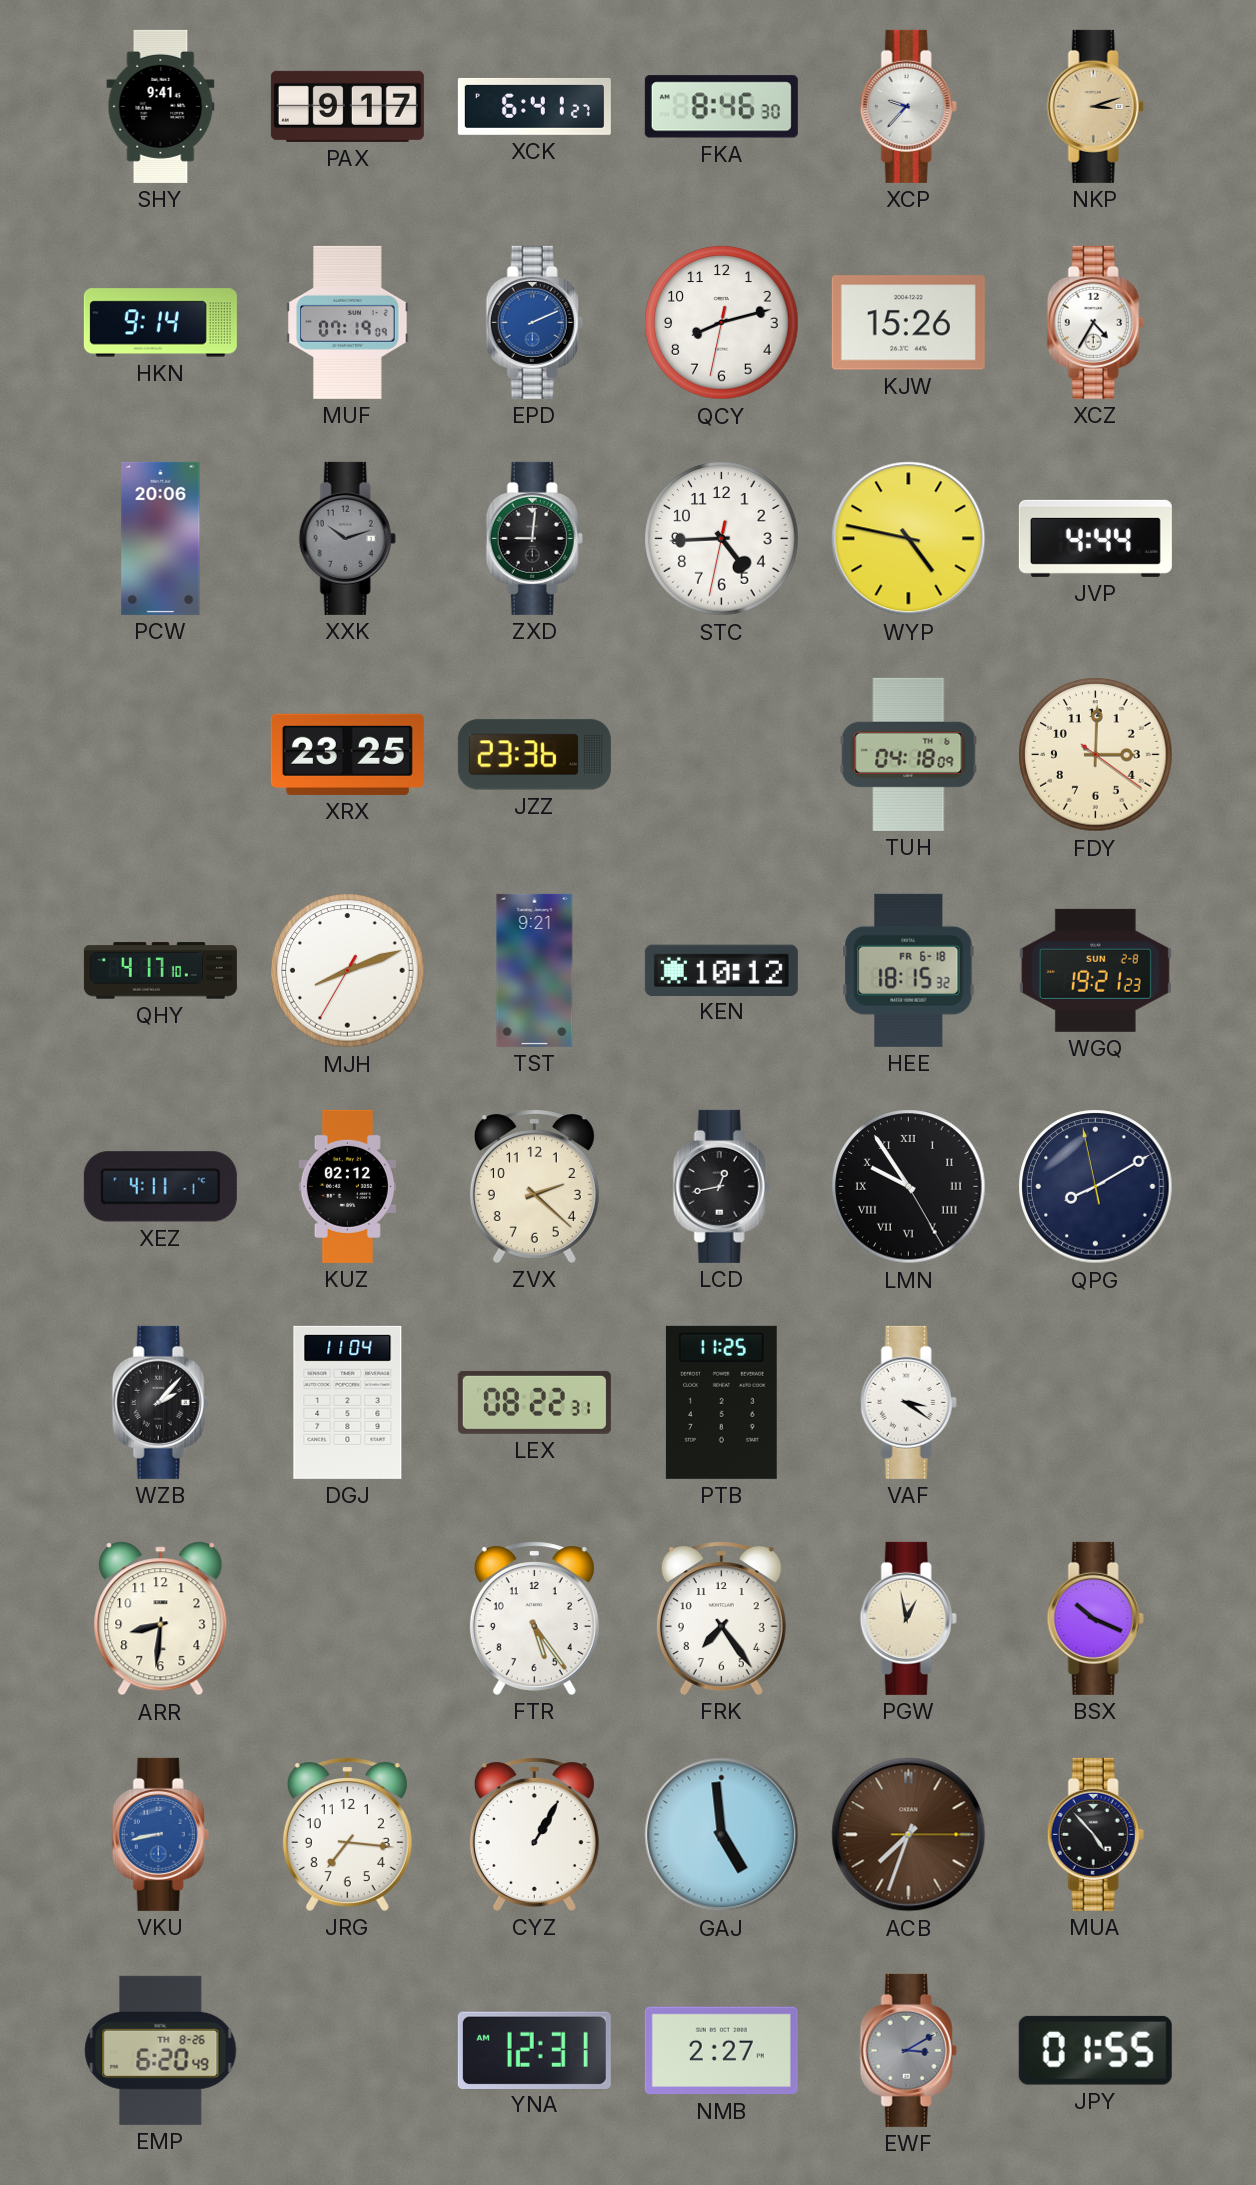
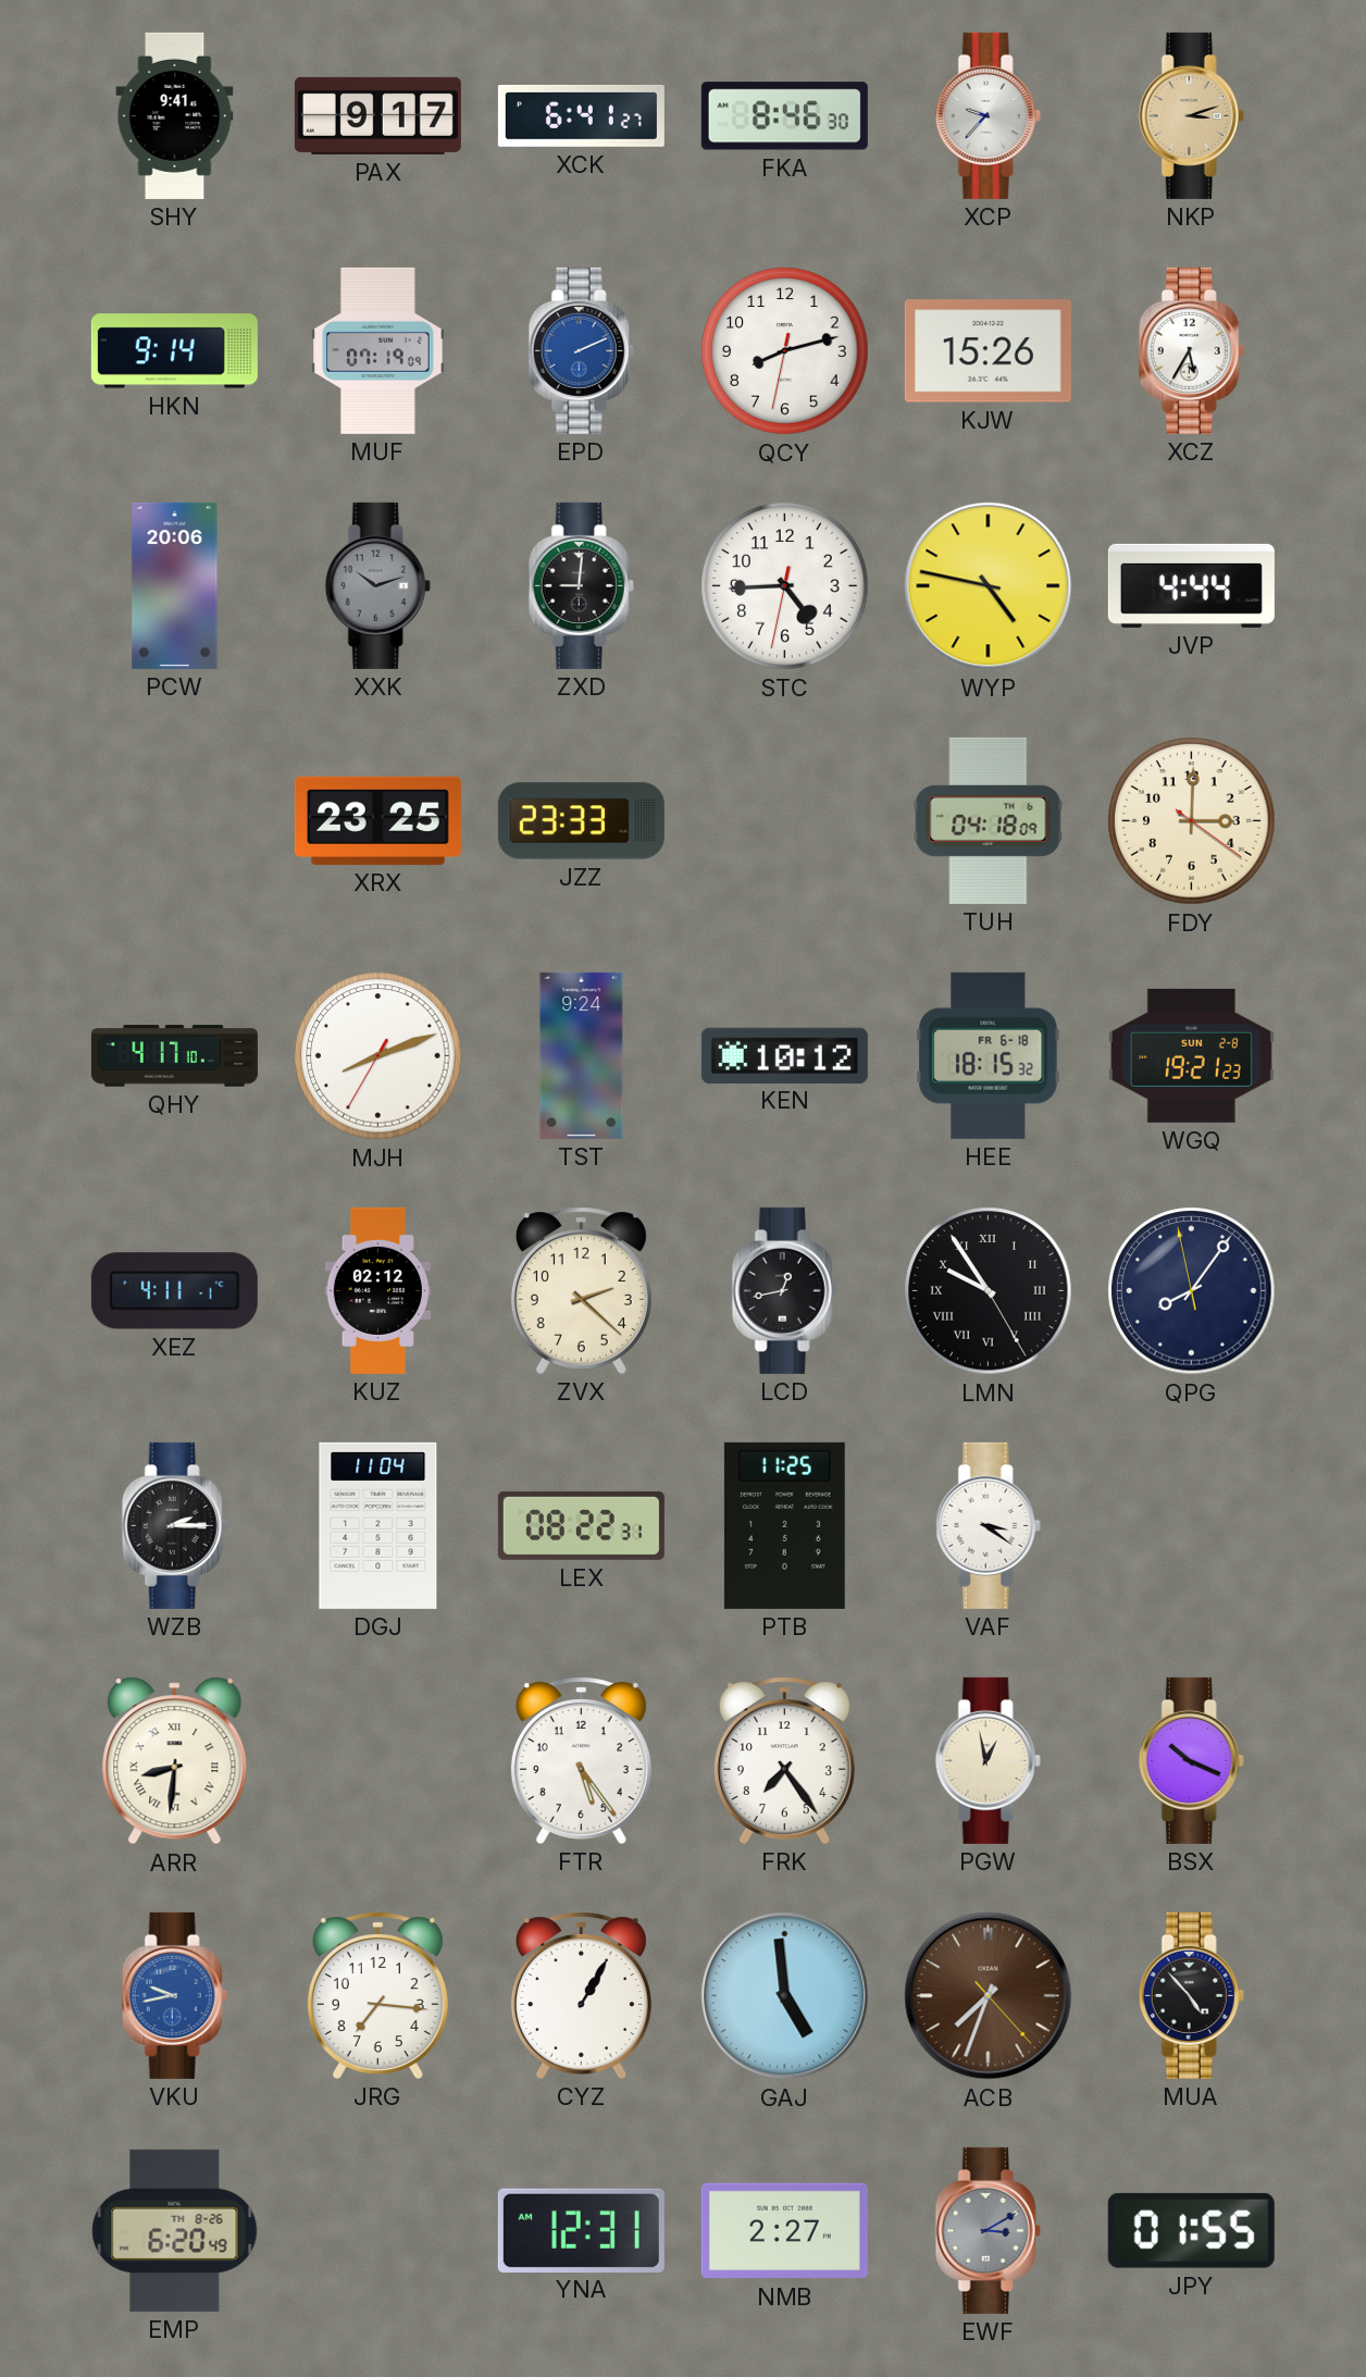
XCZ: 4:35 -> 5:35
JZZ: 23:36 -> 23:33
TST: 9:21 -> 9:24
QPG: 8:09 -> 8:05
WZB: 2:07 -> 2:15
ARR numerals: Arabic -> Roman
VKU: 8:43 -> 9:43
ACB: 7:33:15 -> 7:33:23
